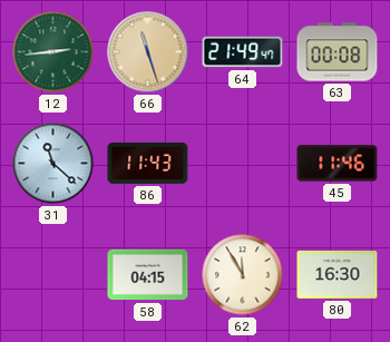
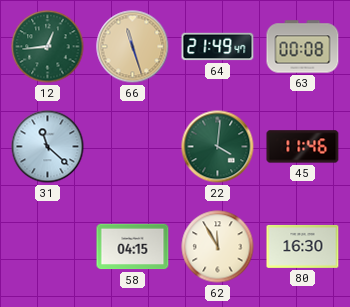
12: 2:44 -> 12:44
86: 11:43 -> none
22: none -> 4:01
